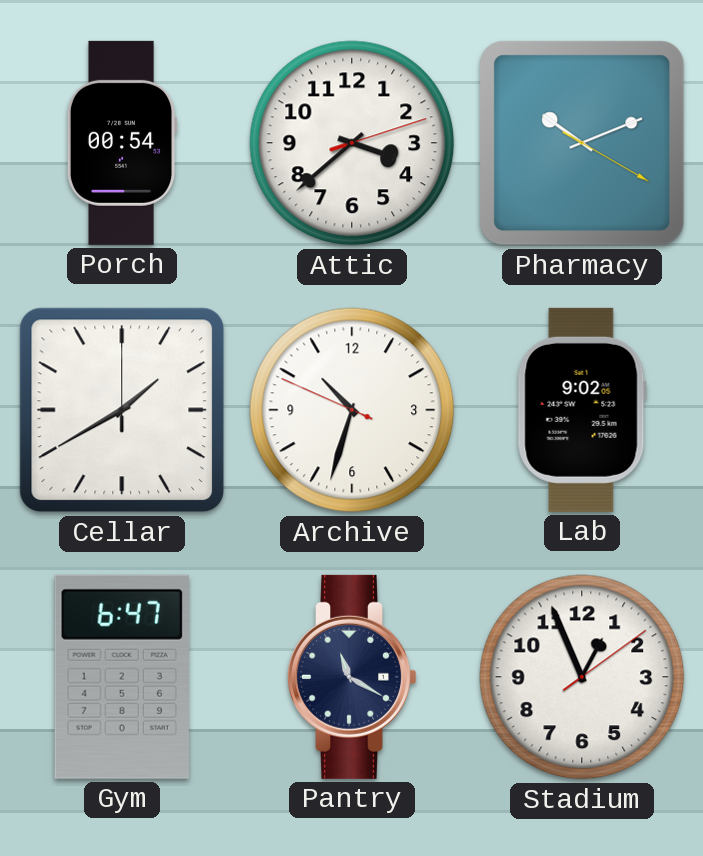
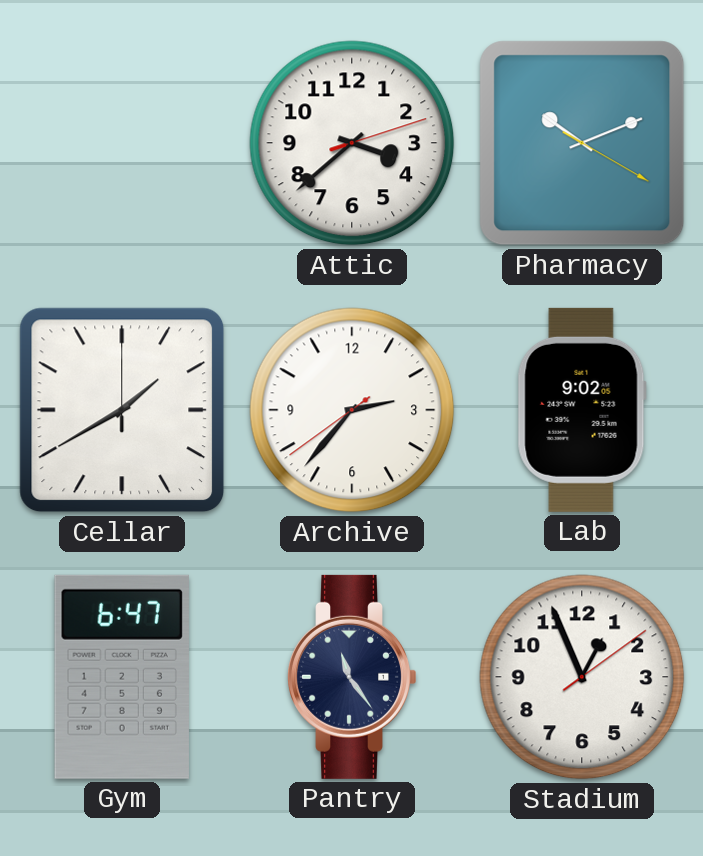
Porch: 00:54 -> none
Archive: 10:32 -> 2:36
Pantry: 11:20 -> 11:24
